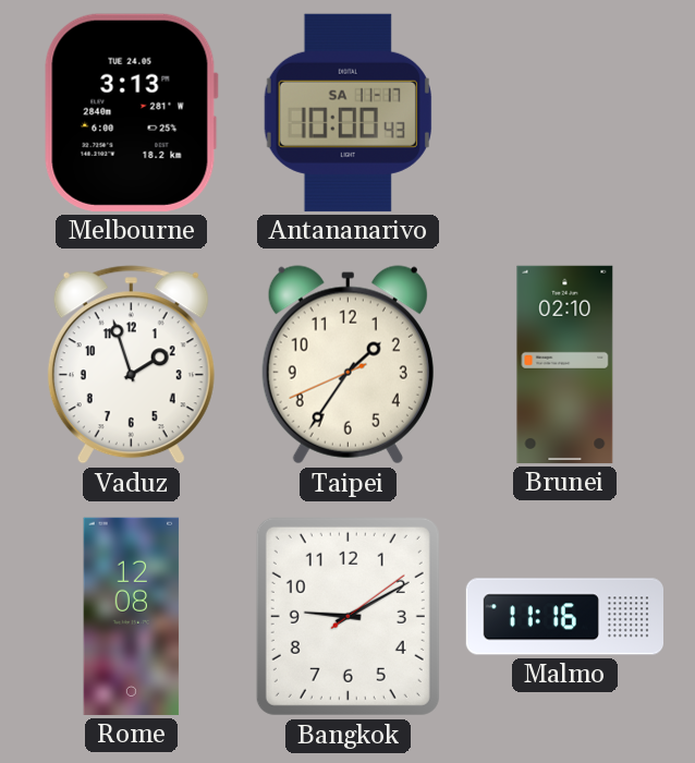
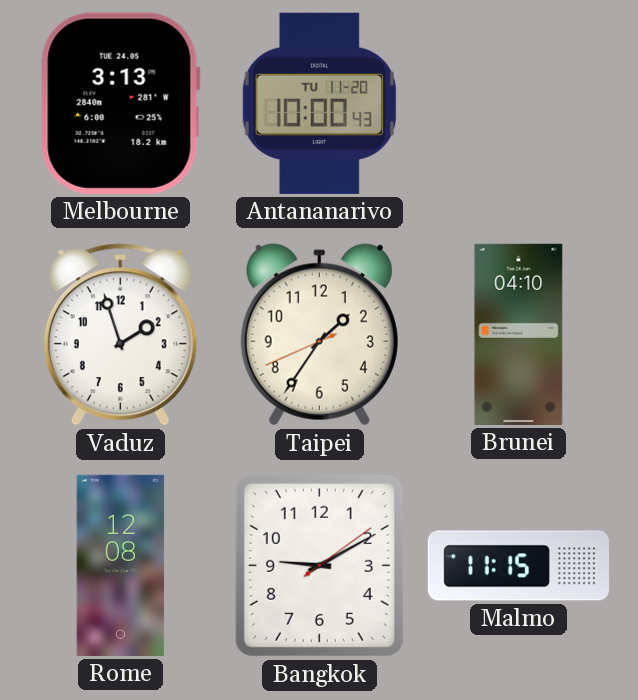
Antananarivo date: SA 11-17 -> TU 11-20
Brunei: 02:10 -> 04:10
Malmo: 11:16 -> 11:15
